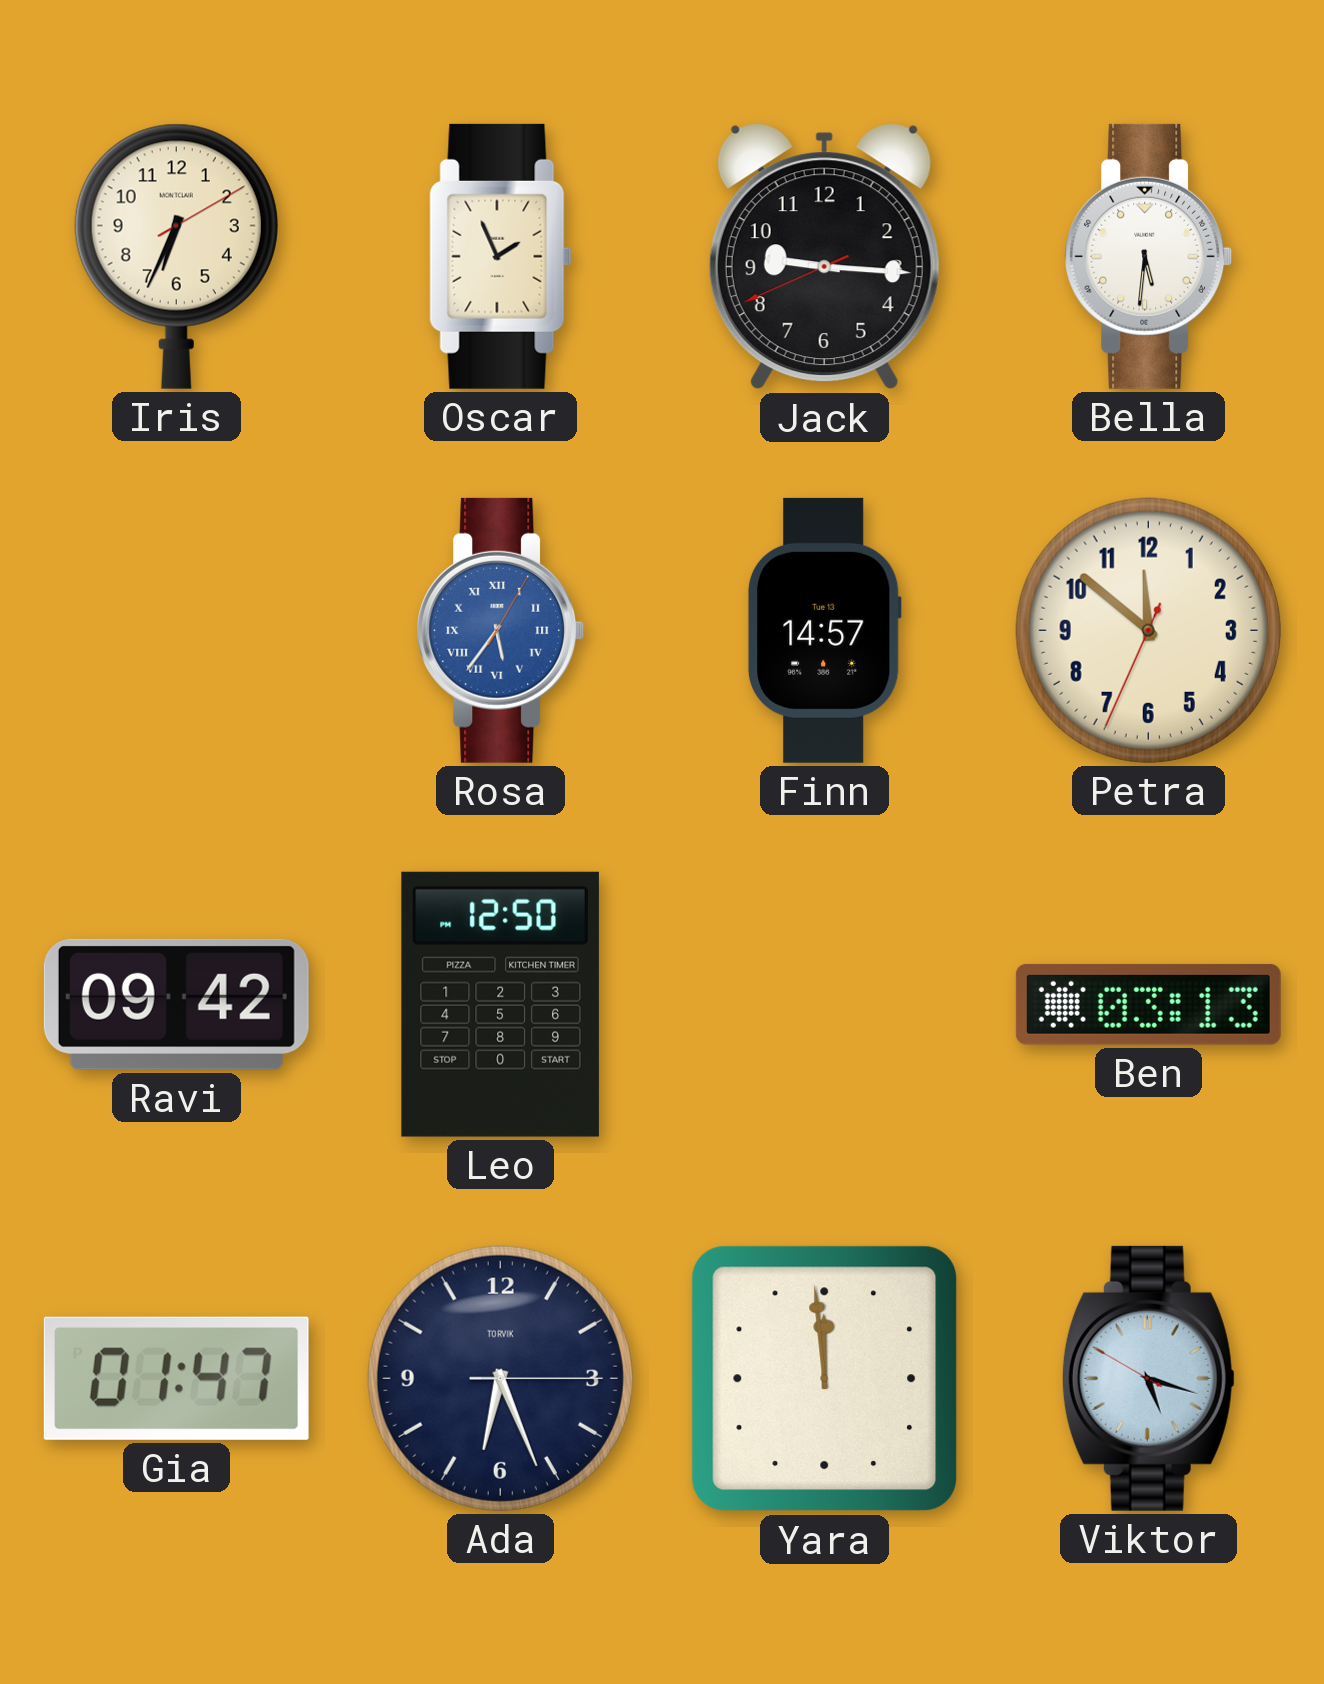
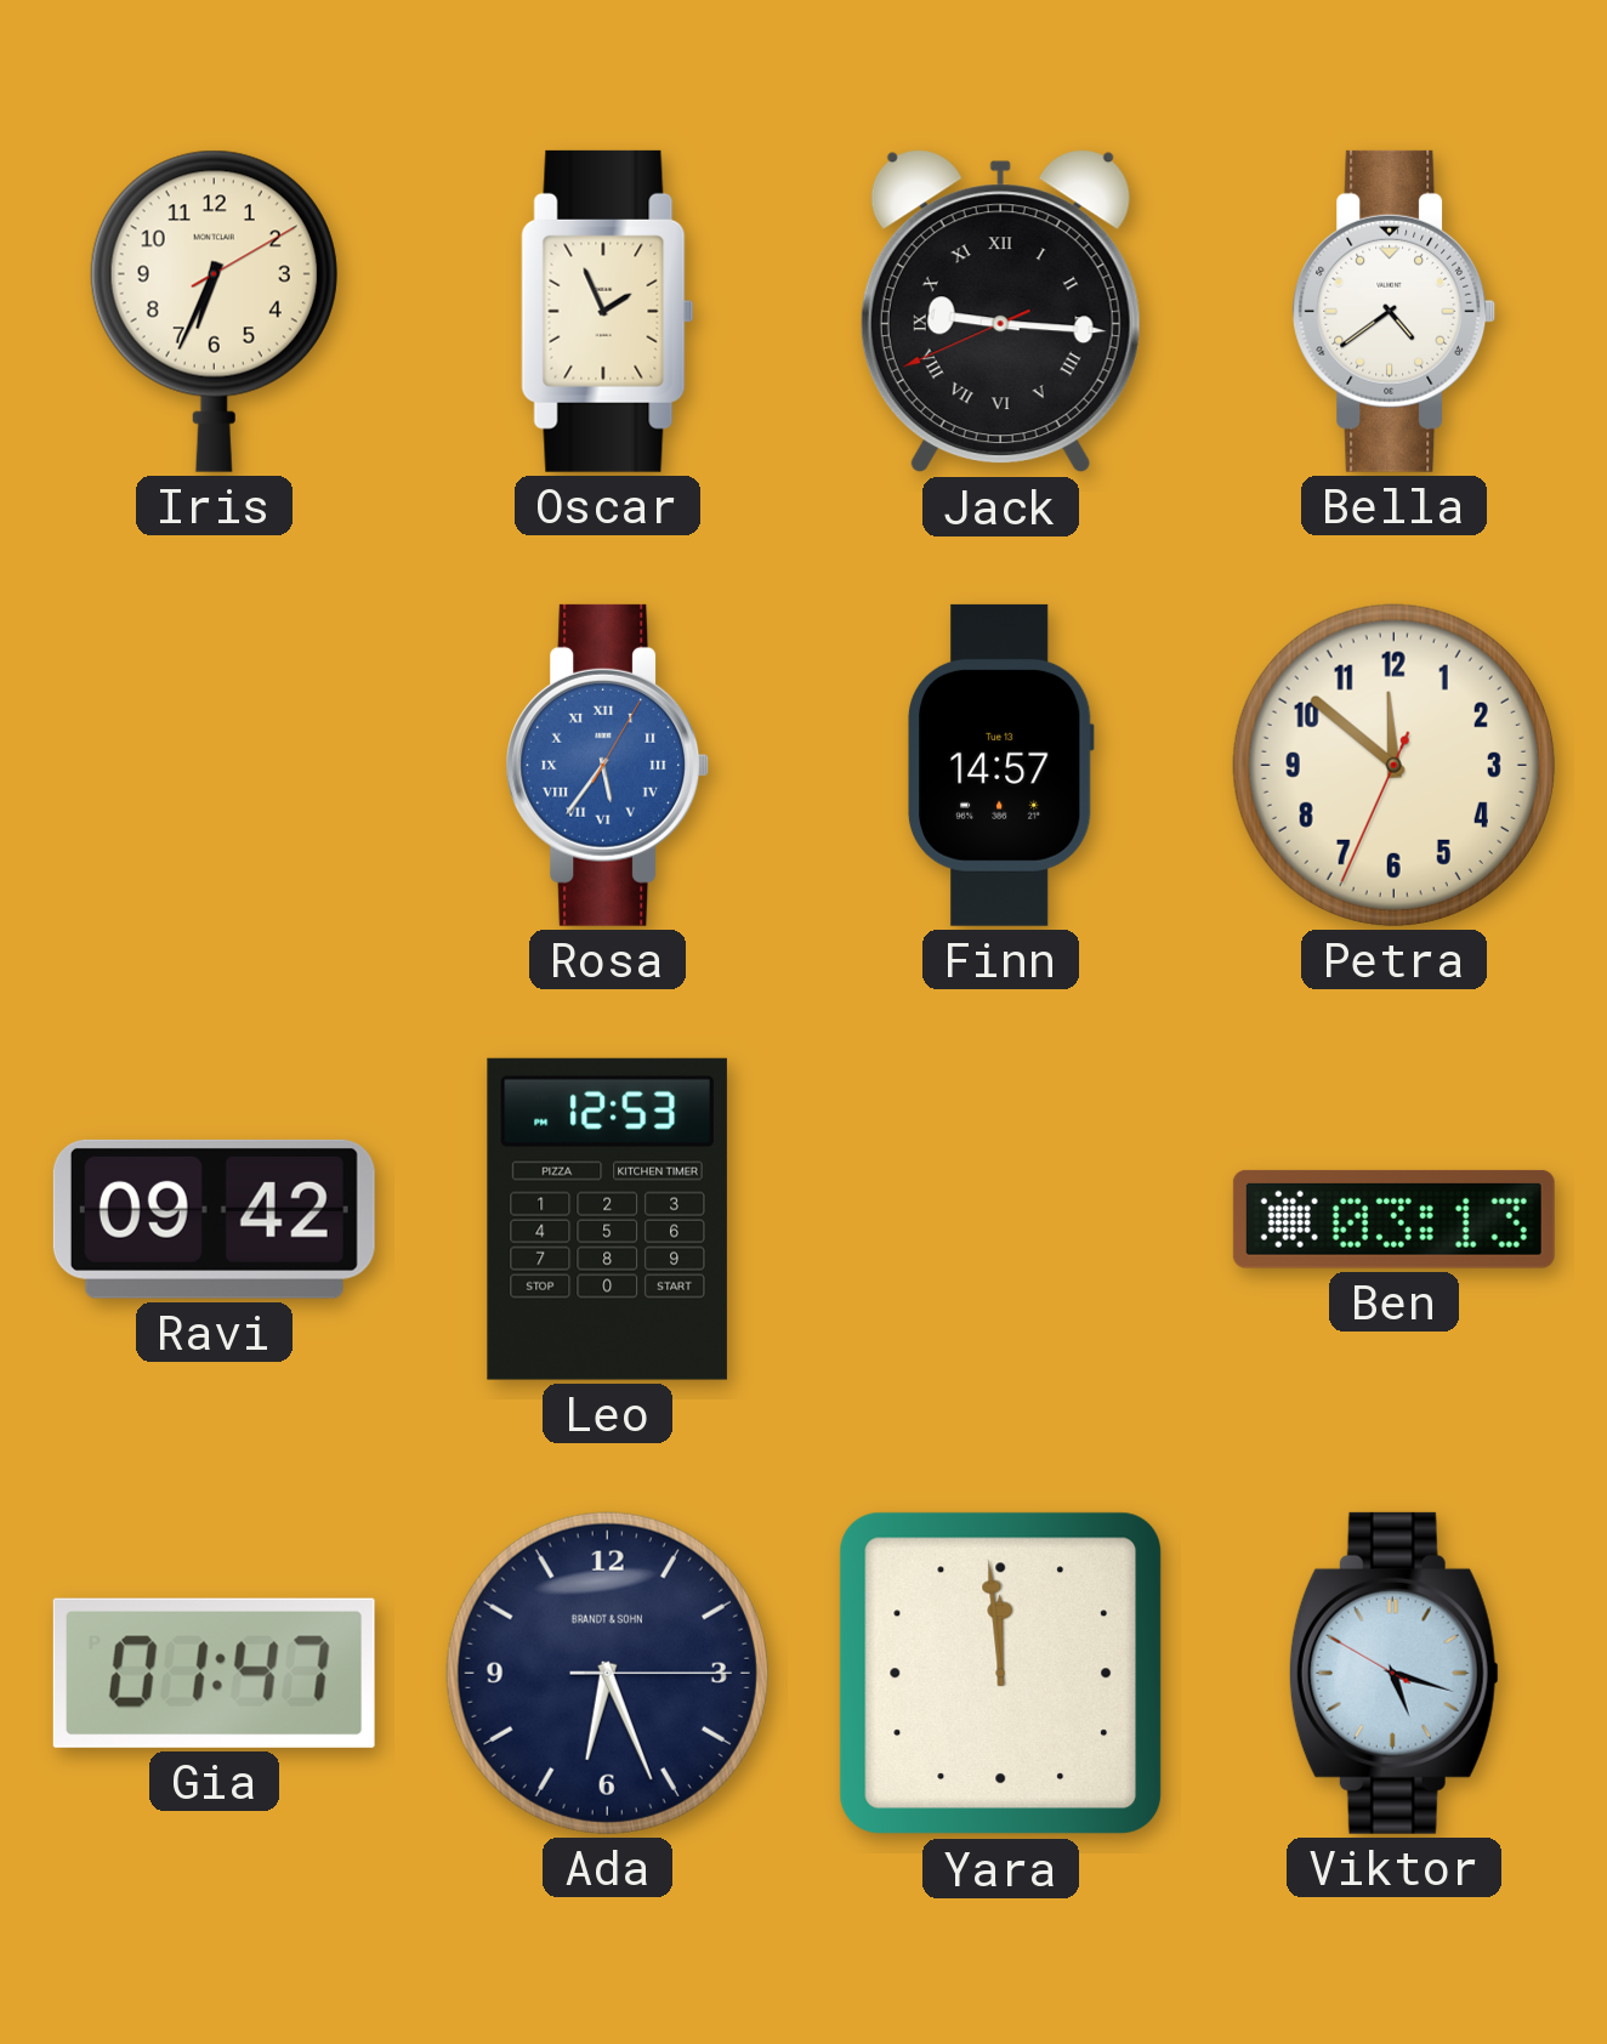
Jack numerals: Arabic -> Roman
Bella: 5:31 -> 4:39
Leo: 12:50 -> 12:53
Ada brand: TORVIK -> BRANDT & SOHN
